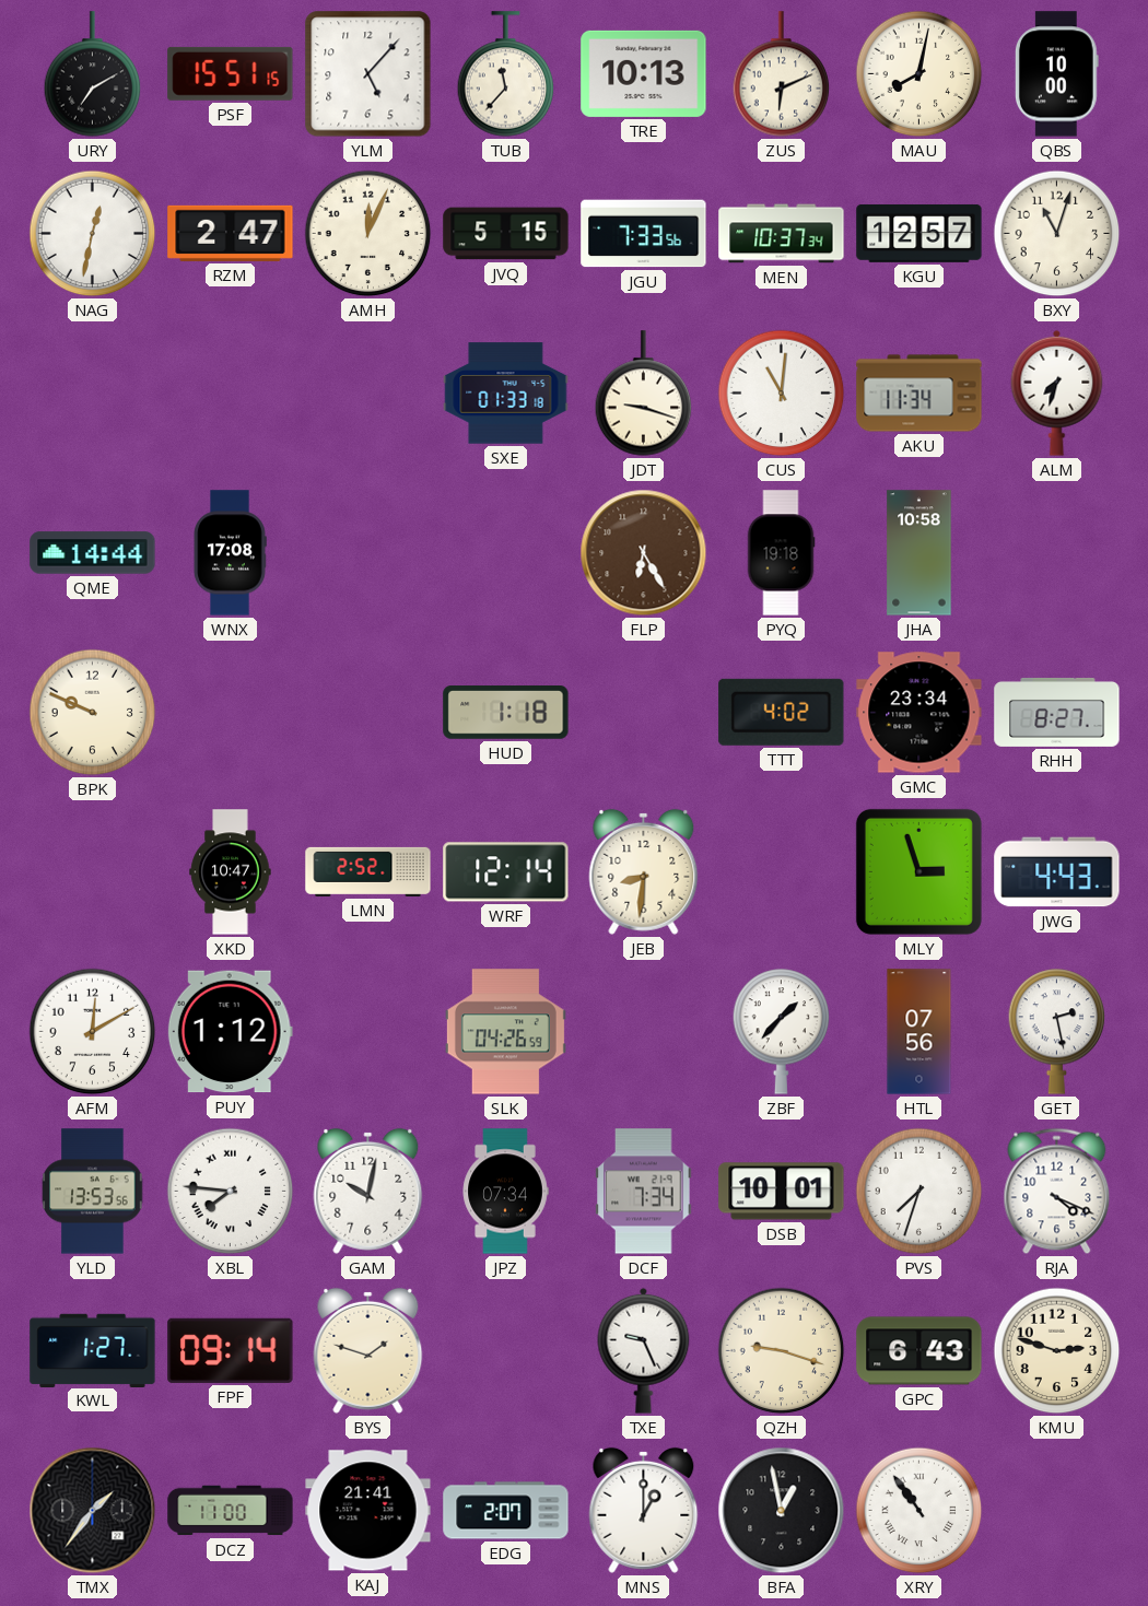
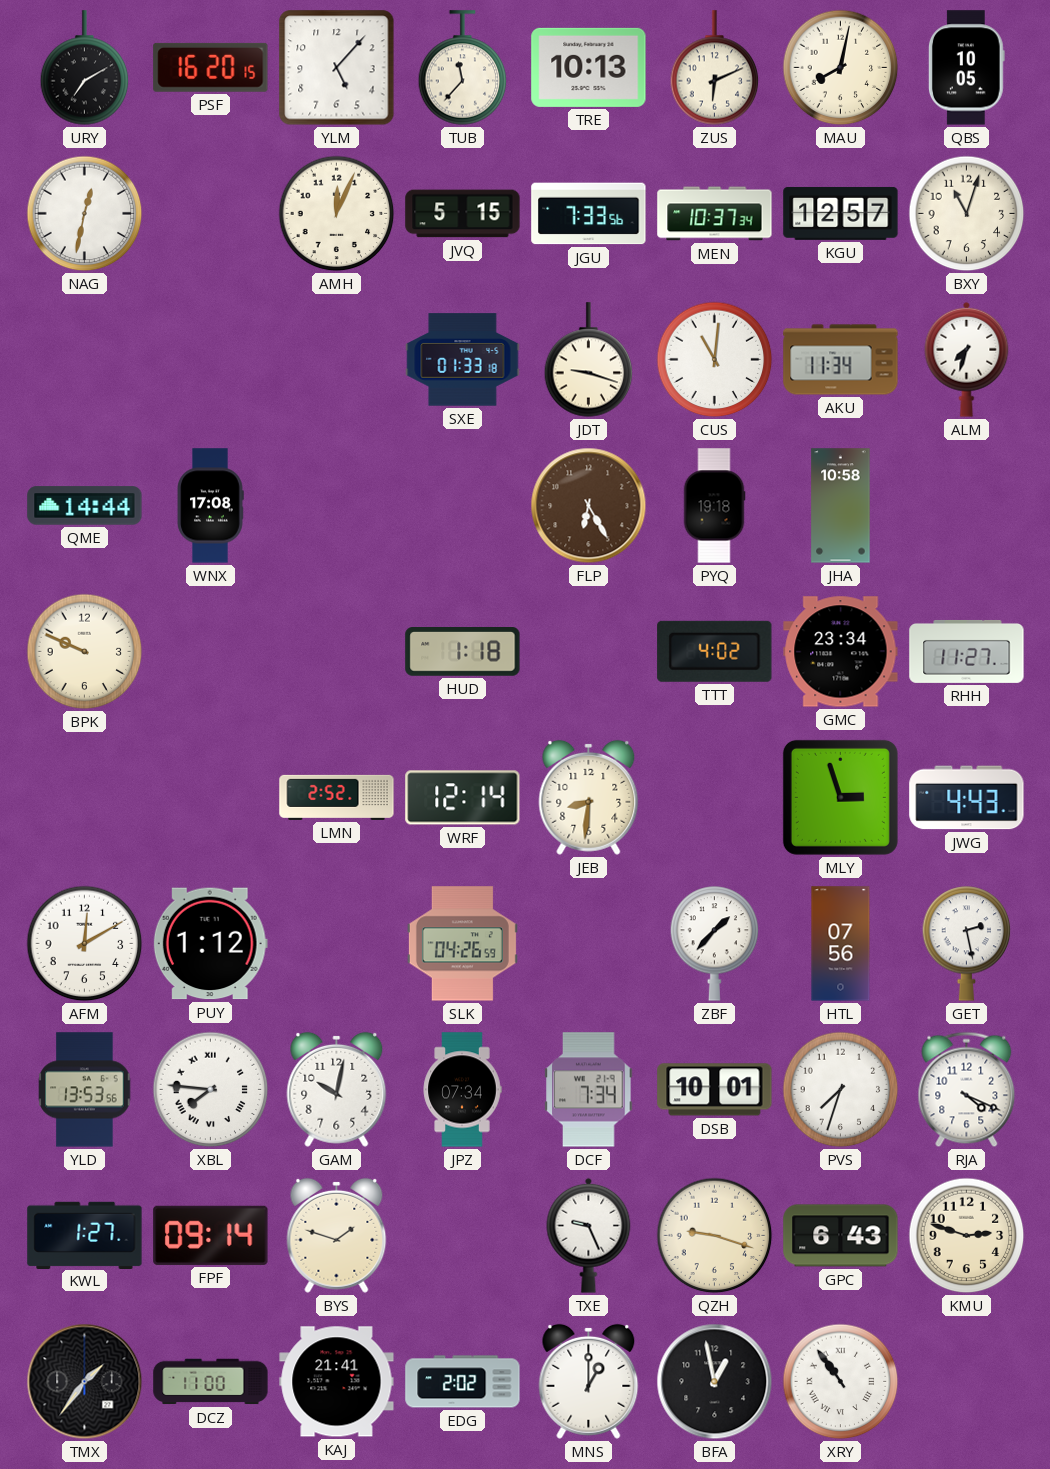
PSF: 15:51 -> 16:20
QBS: 10:00 -> 10:05
RZM: 2:47 -> none
RHH: 8:27 -> 11:27
XKD: 10:47 -> none
EDG: 2:07 -> 2:02
